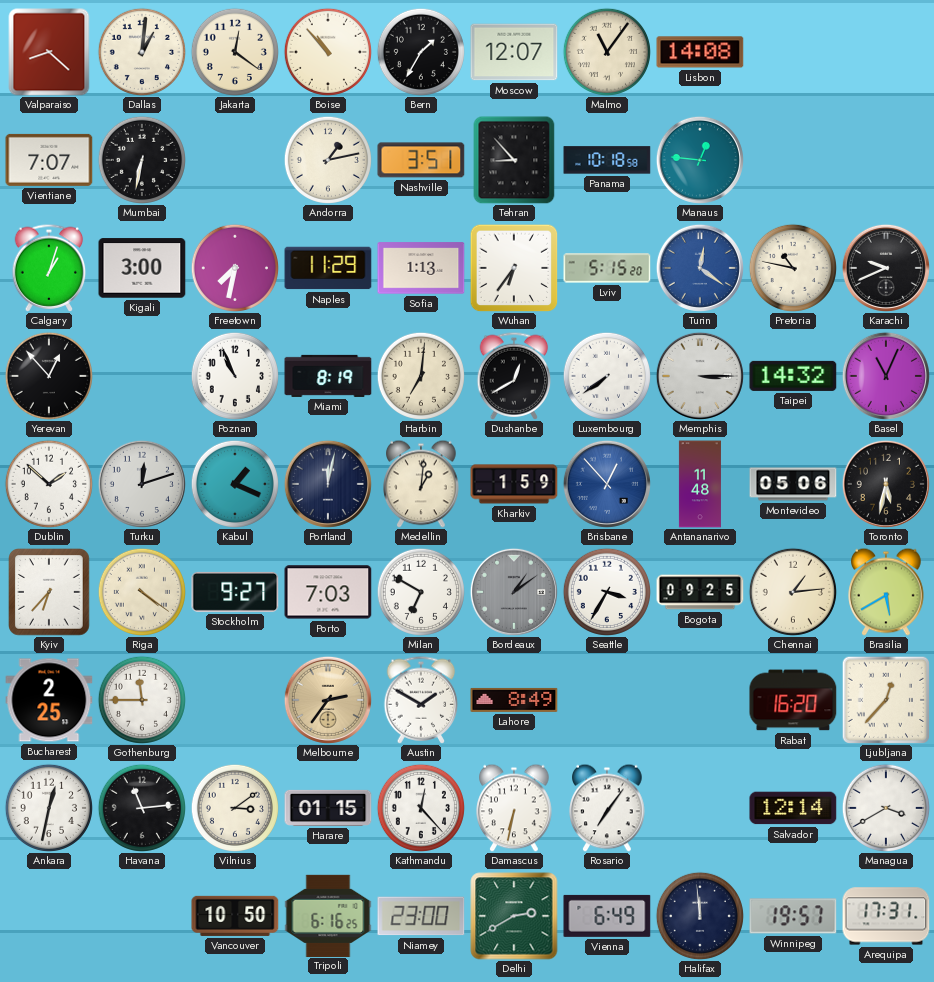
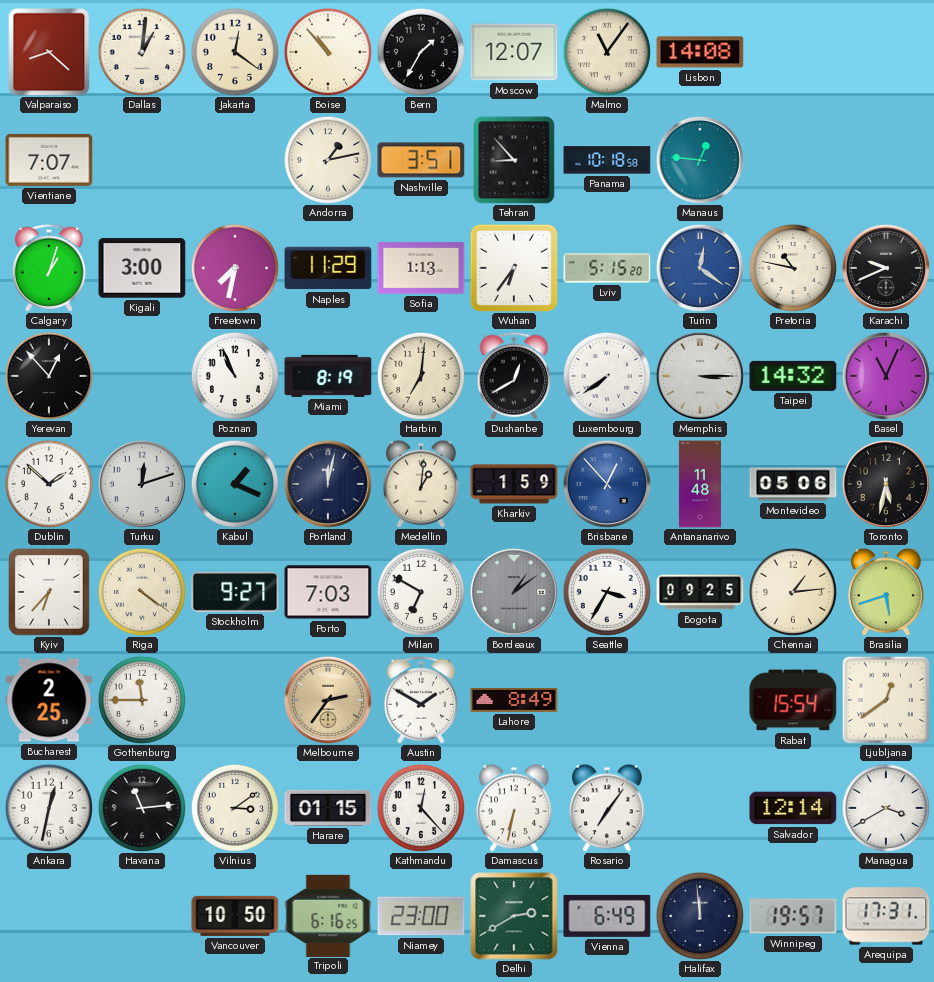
Mumbai: 6:32 -> none
Brasilia: 5:40 -> 5:42
Rabat: 16:20 -> 15:54
Ljubljana: 12:37 -> 12:39
